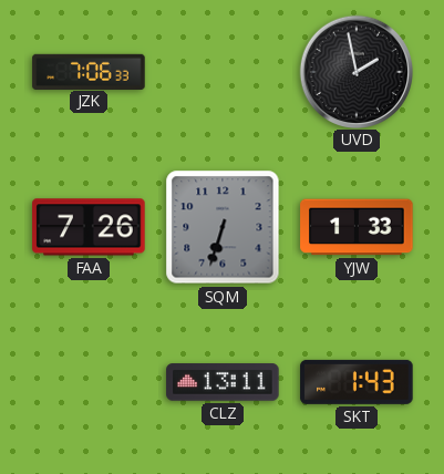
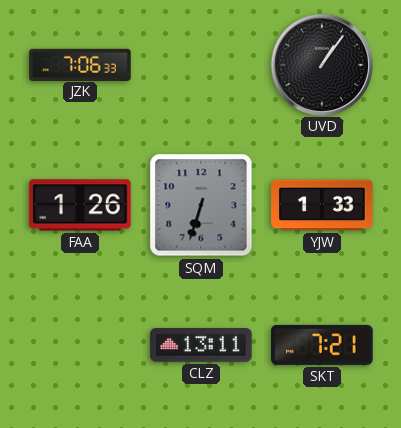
UVD: 1:58 -> 1:06
FAA: 7:26 -> 1:26
SKT: 1:43 -> 7:21
